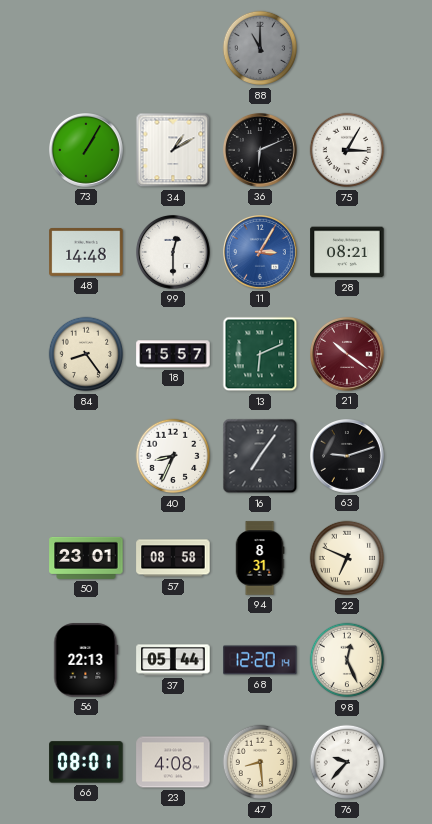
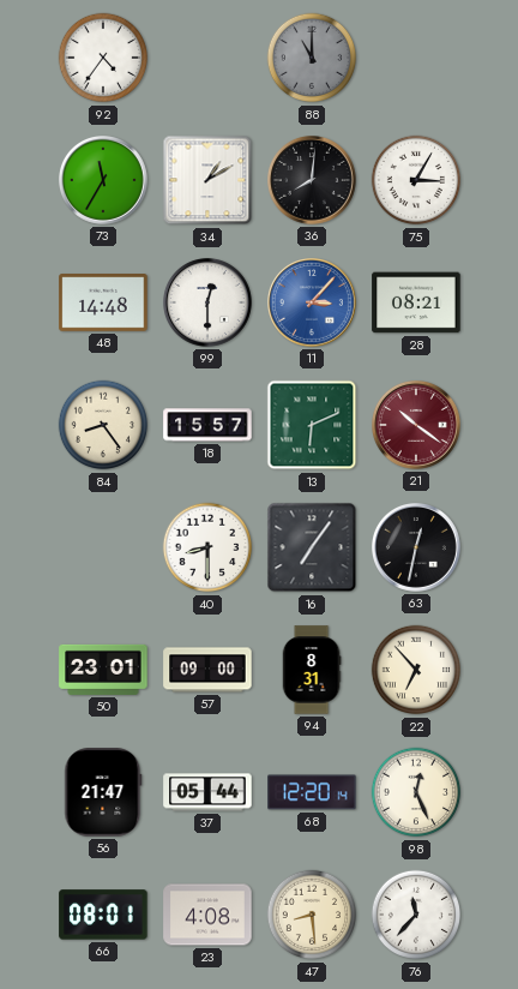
92: none -> 4:36
73: 1:05 -> 11:35
36: 6:11 -> 8:01
11: 3:05 -> 3:07
40: 8:34 -> 8:30
63: 9:12 -> 12:32
57: 08:58 -> 09:00
22: 6:49 -> 6:53
56: 22:13 -> 21:47
76: 9:37 -> 11:37
